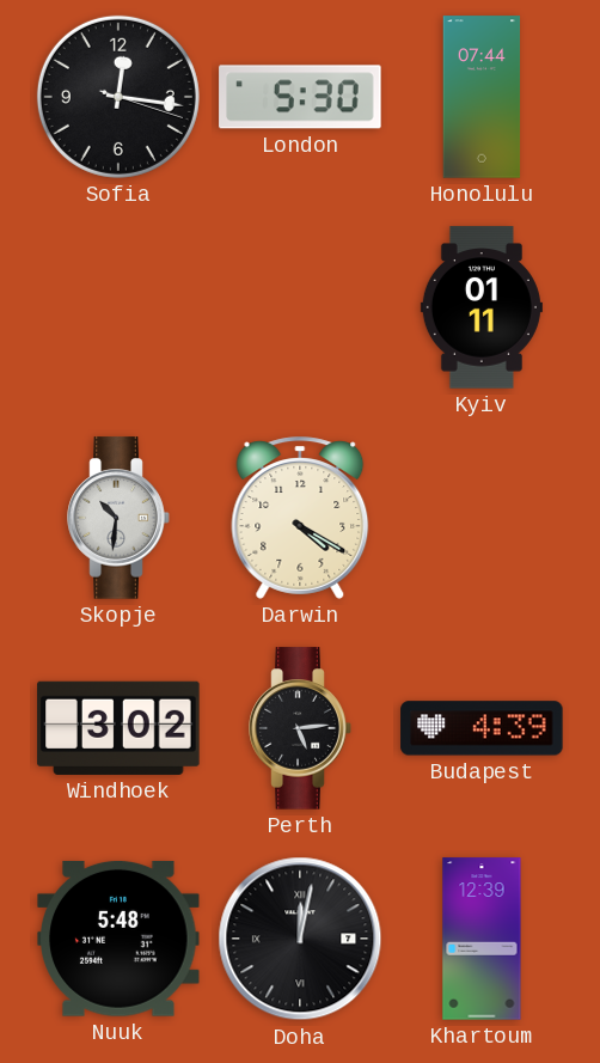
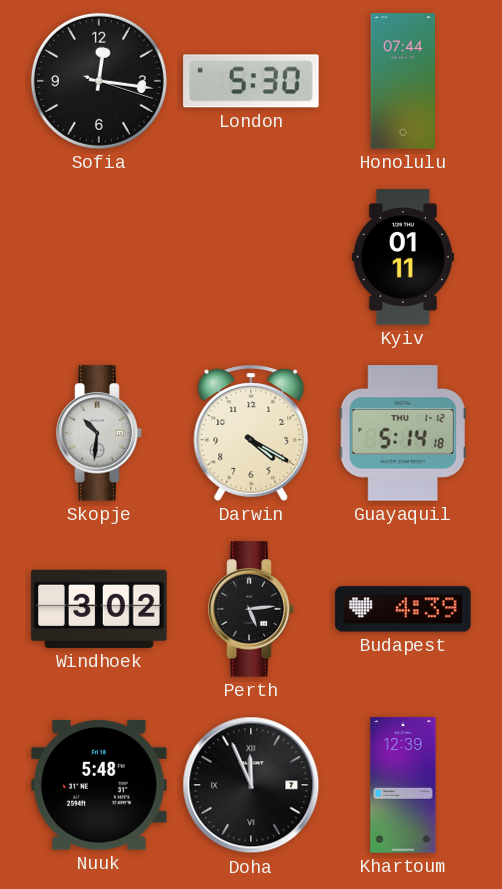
Guayaquil: none -> 5:14
Doha: 12:02 -> 11:56
